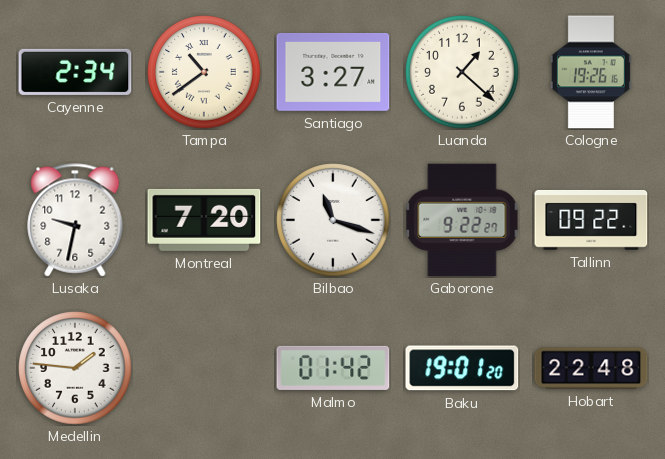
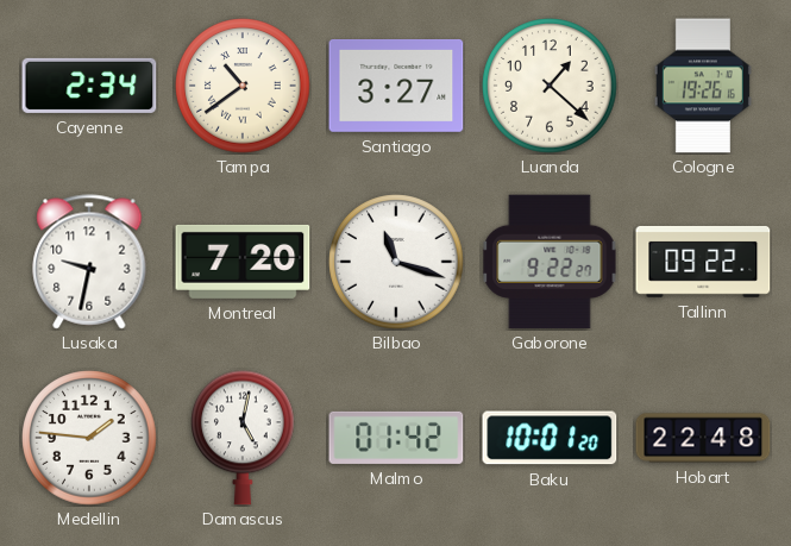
Damascus: none -> 5:02
Baku: 19:01 -> 10:01
